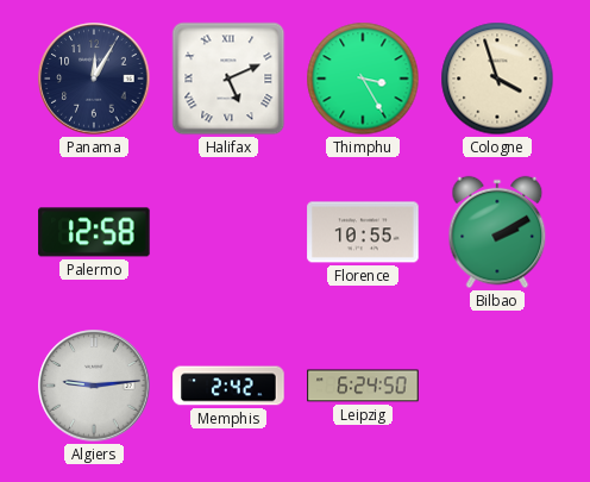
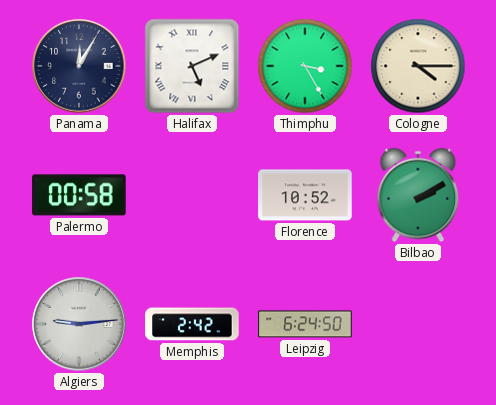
Cologne: 3:57 -> 4:15
Palermo: 12:58 -> 00:58
Florence: 10:55 -> 10:52
